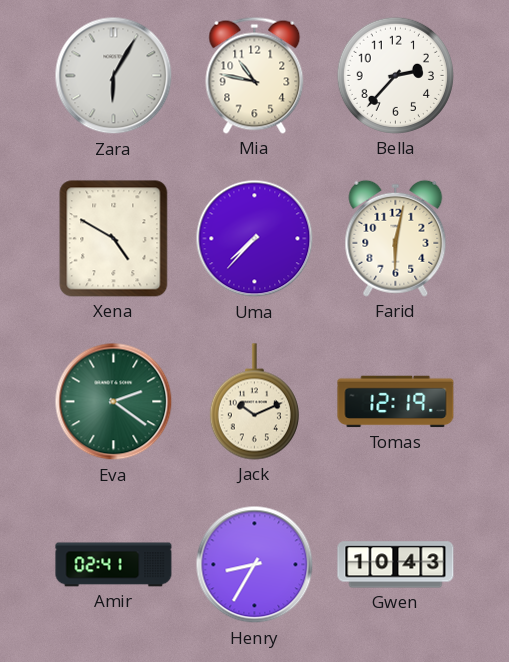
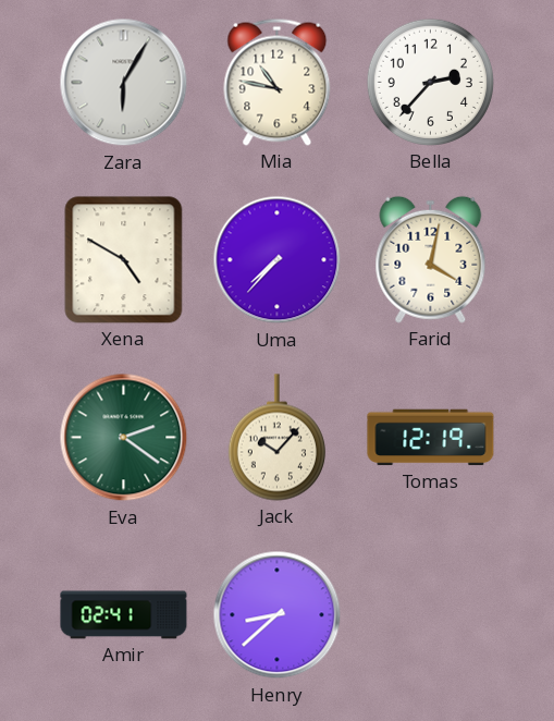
Farid: 6:02 -> 4:02
Jack: 10:11 -> 10:07
Henry: 8:35 -> 8:38
Gwen: 10:43 -> none
